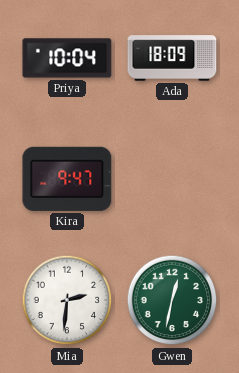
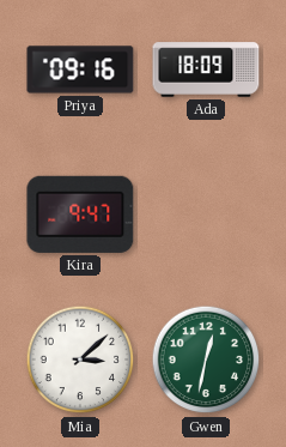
Priya: 10:04 -> 09:16
Mia: 2:31 -> 3:08
